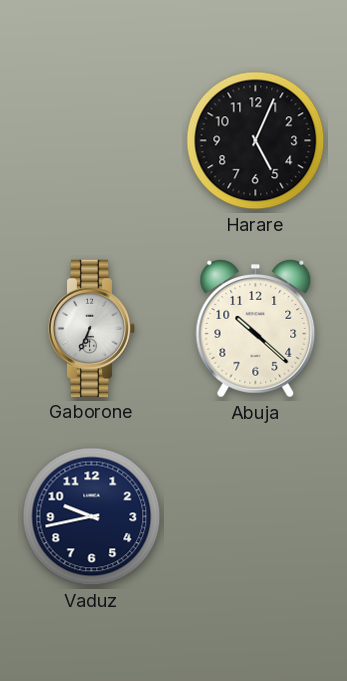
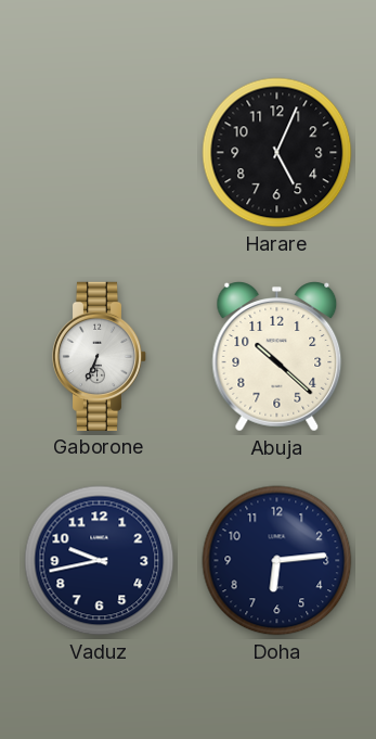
Doha: none -> 6:14
